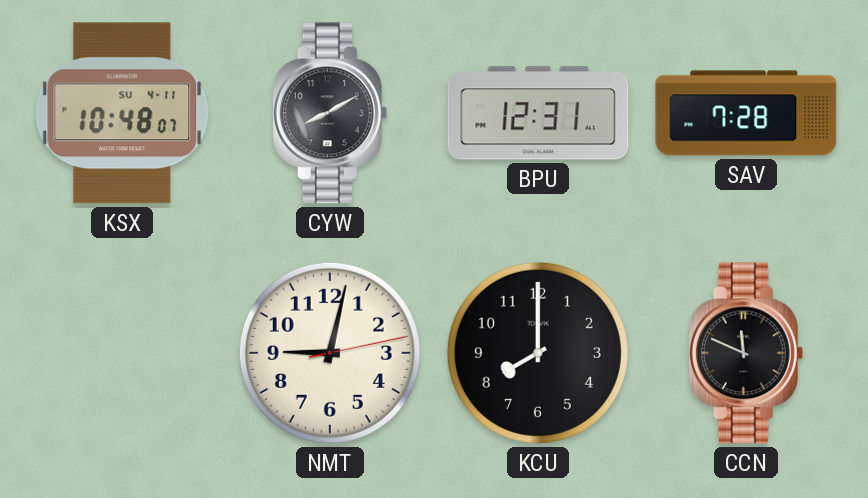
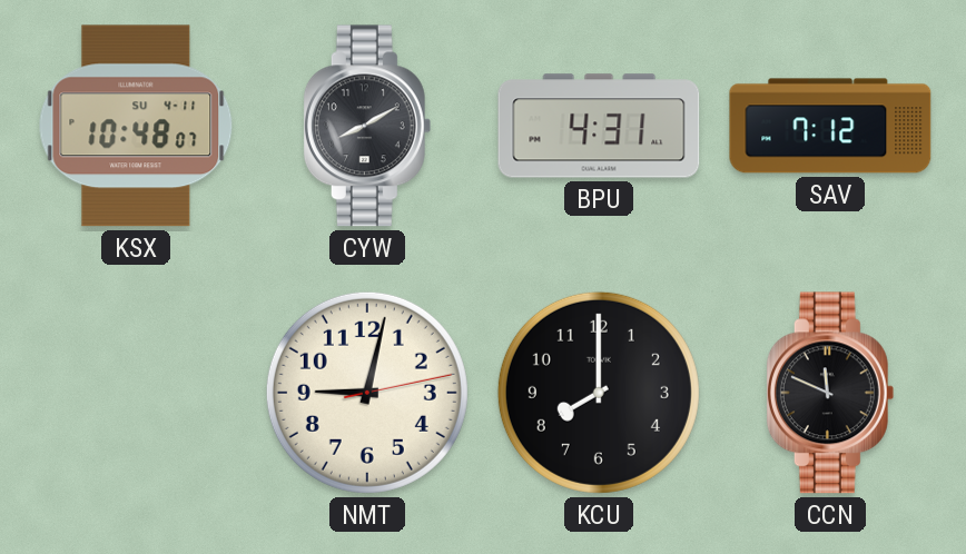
BPU: 12:31 -> 4:31
SAV: 7:28 -> 7:12
